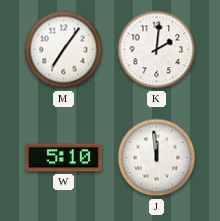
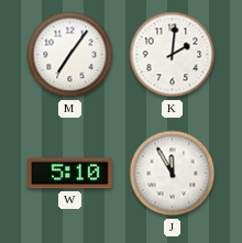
J: 11:59 -> 11:55
